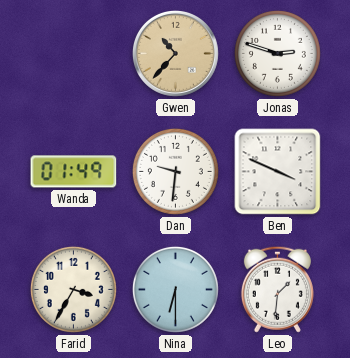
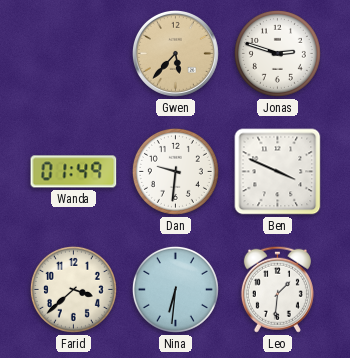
Gwen: 10:37 -> 5:37
Farid: 3:35 -> 3:38
Nina: 6:30 -> 6:31
